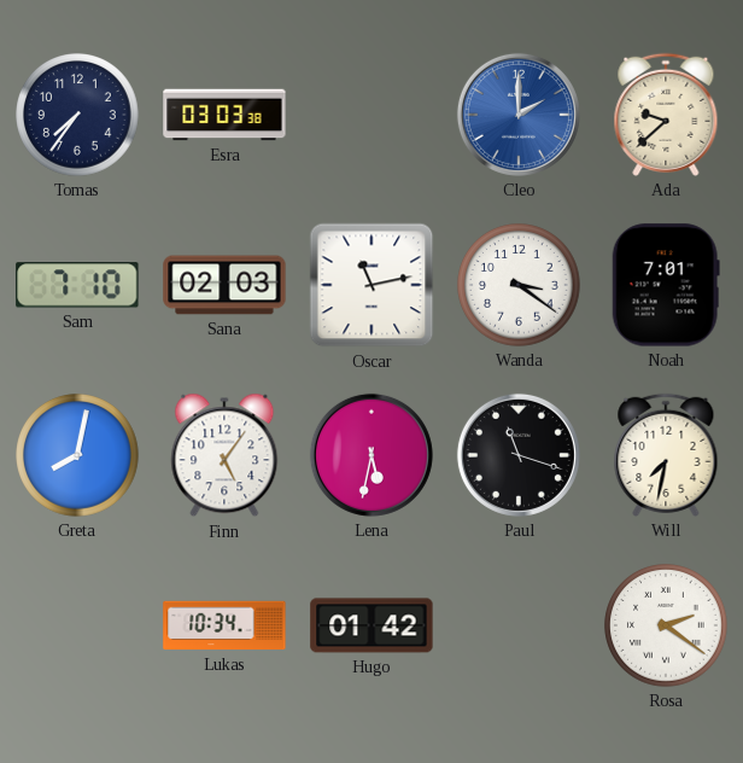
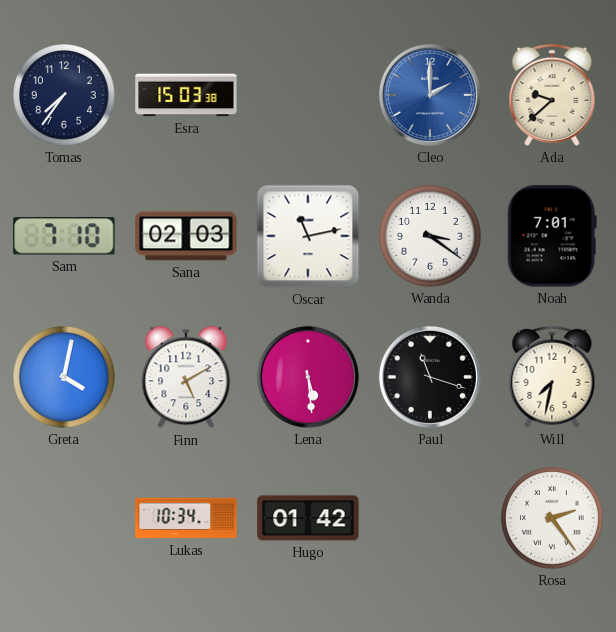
Esra: 03:03 -> 15:03
Greta: 8:02 -> 4:02
Finn: 5:06 -> 5:10
Lena: 5:32 -> 5:29
Rosa: 2:21 -> 2:24
